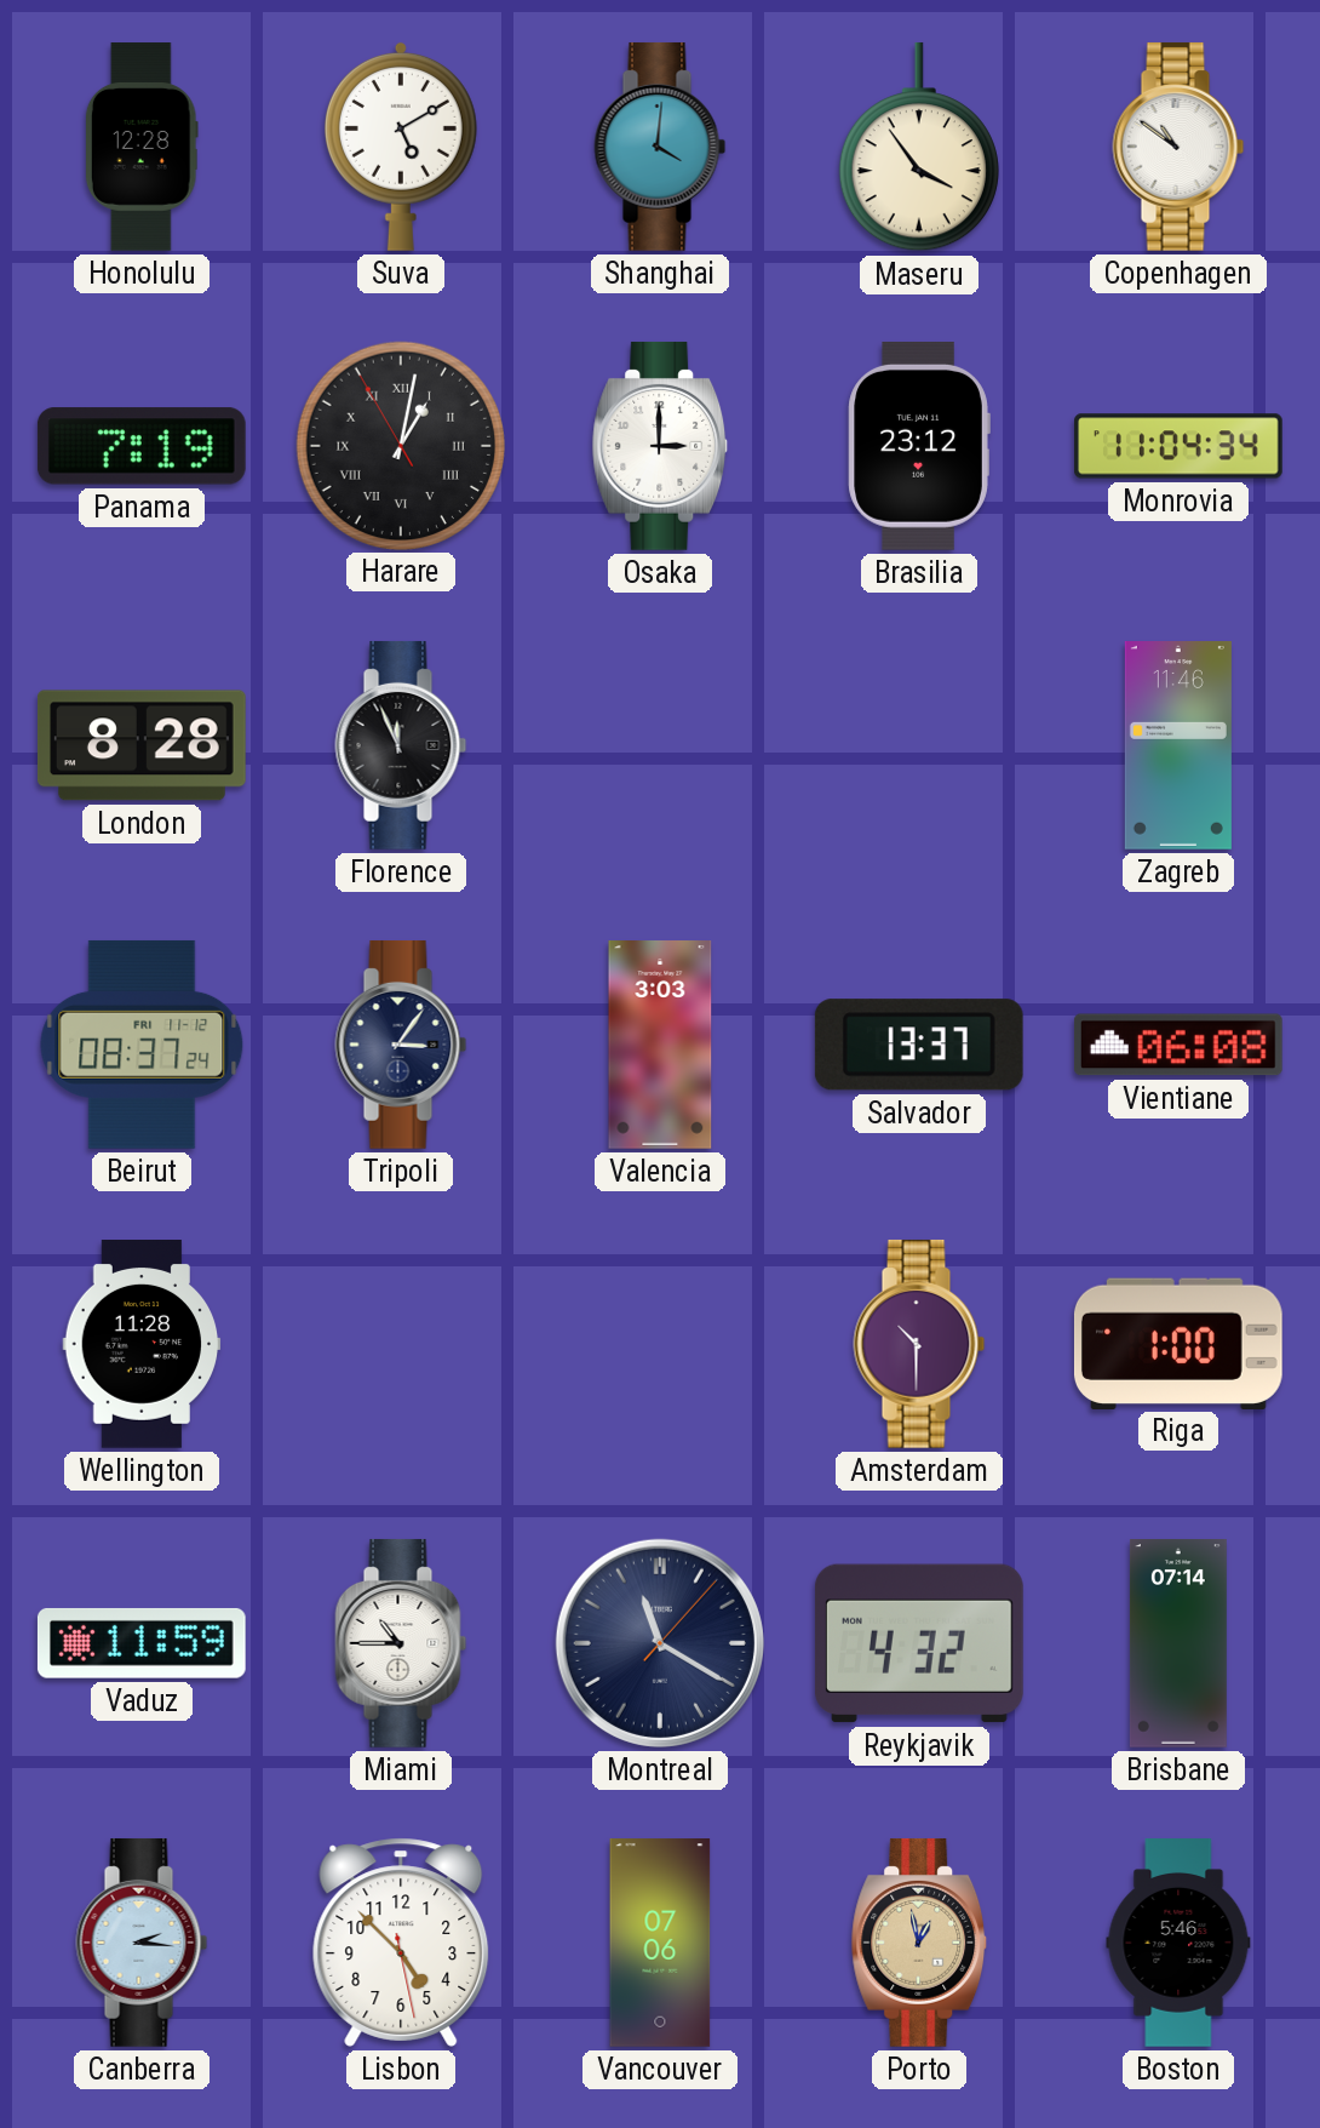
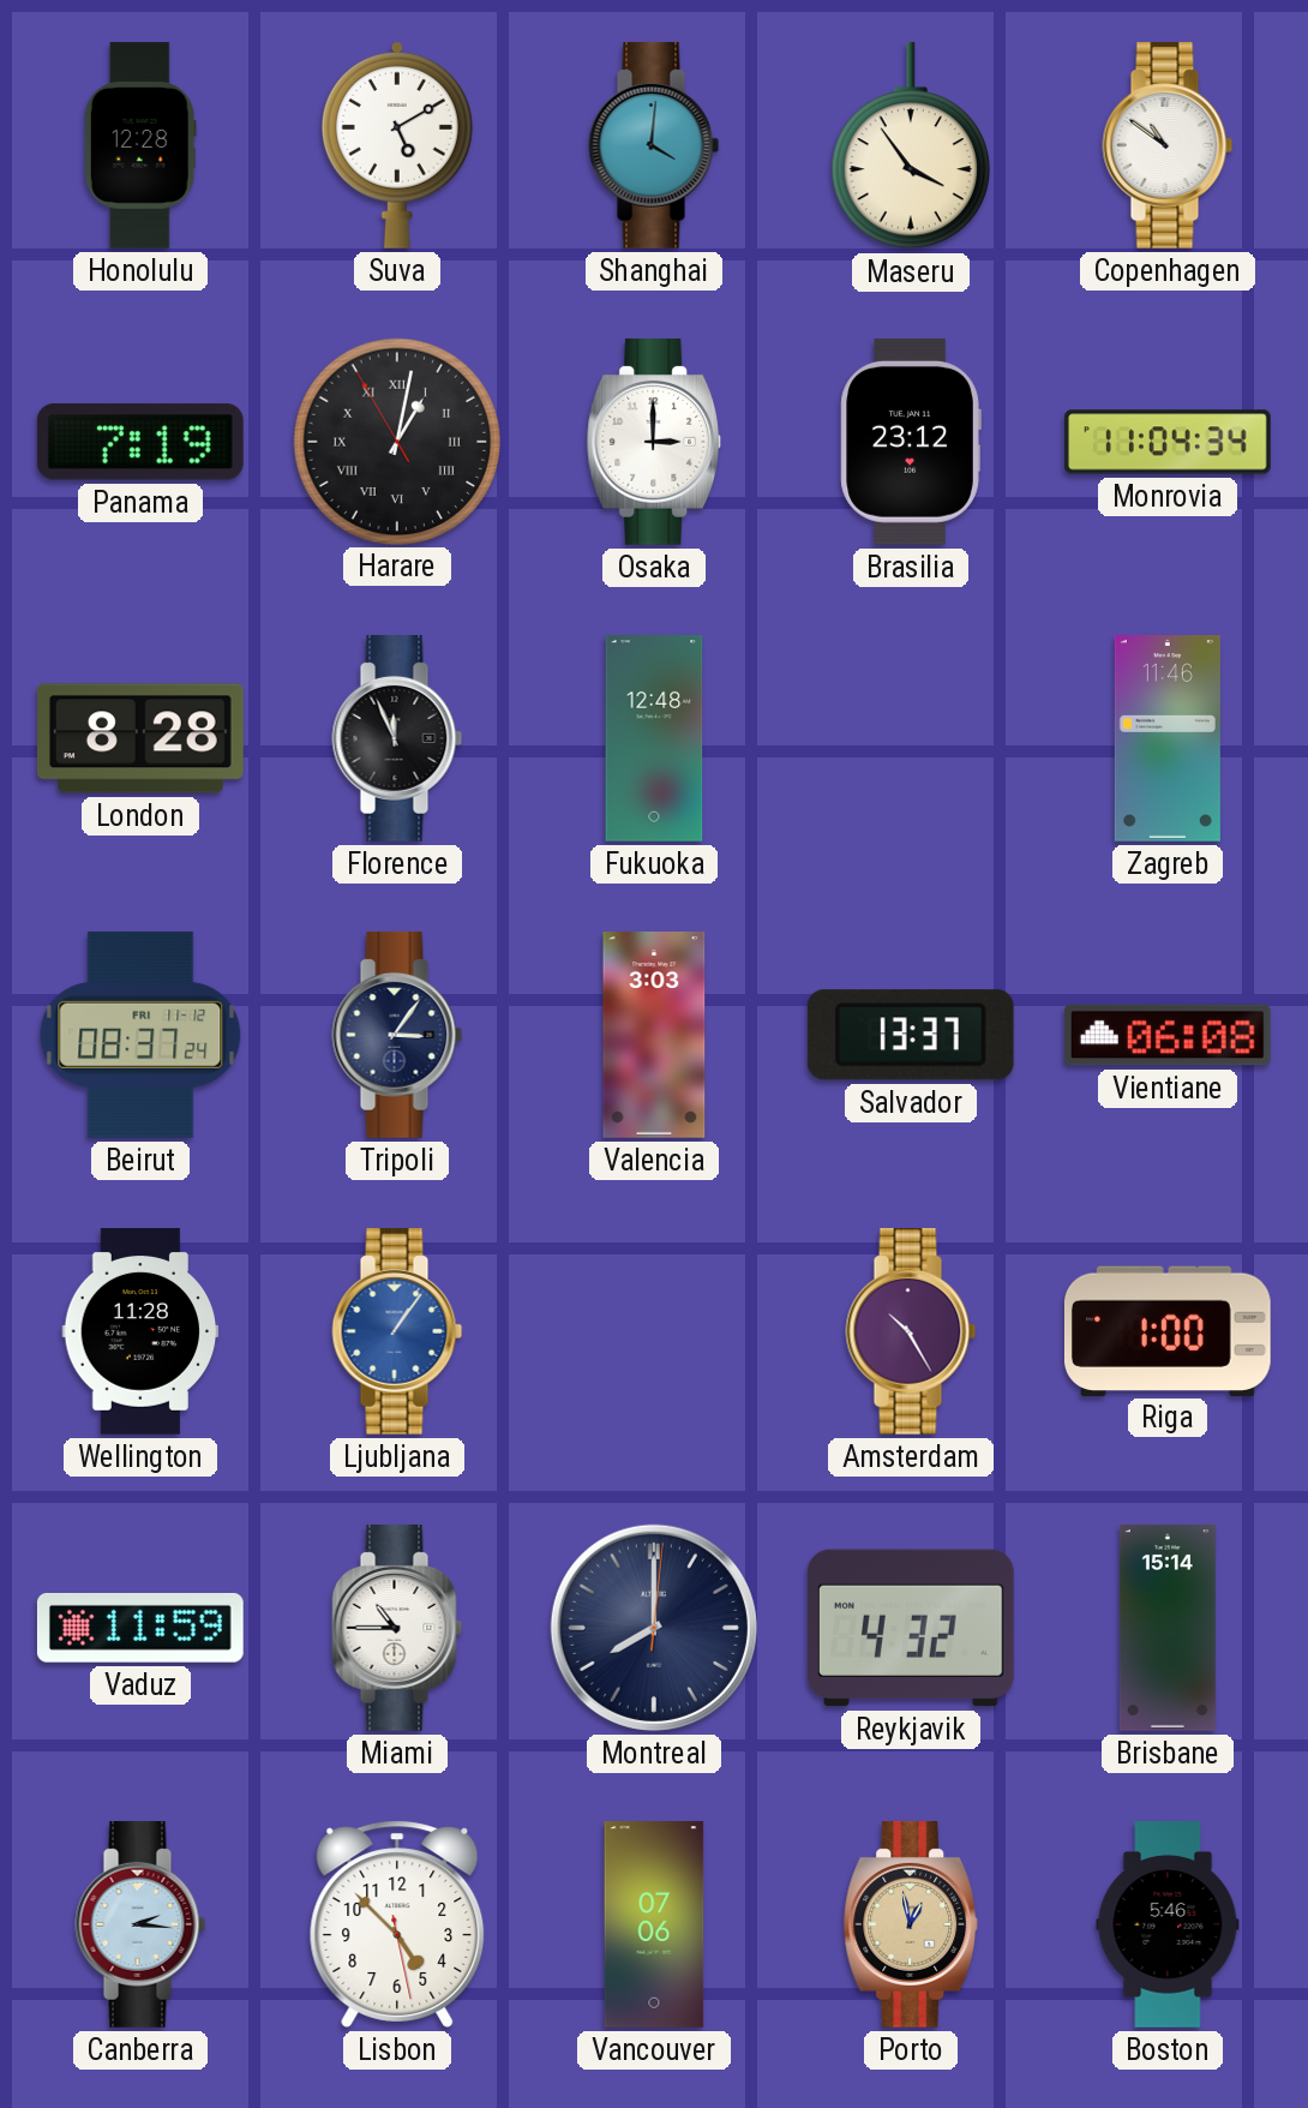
Fukuoka: none -> 12:48
Ljubljana: none -> 1:06
Amsterdam: 10:30 -> 10:25
Montreal: 11:20 -> 8:00
Brisbane: 07:14 -> 15:14
